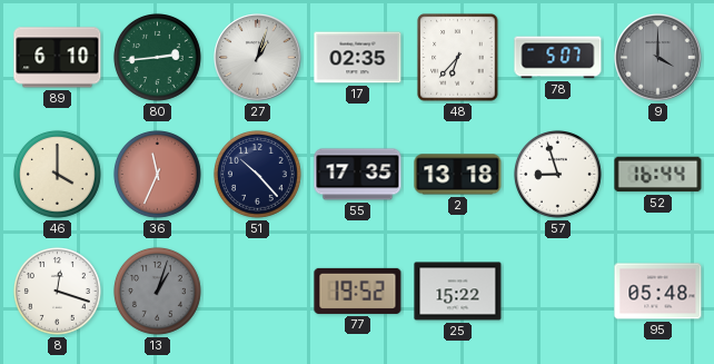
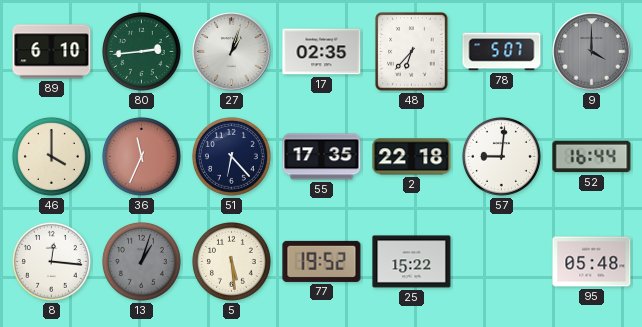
51: 10:23 -> 6:23
2: 13:18 -> 22:18
57: 8:57 -> 9:01
8: 12:18 -> 12:16
5: none -> 5:29
